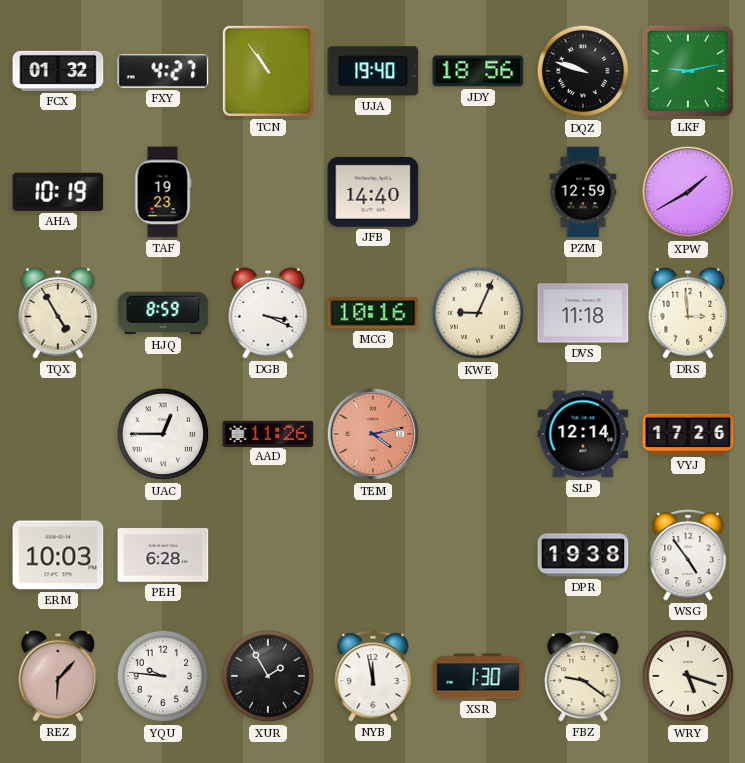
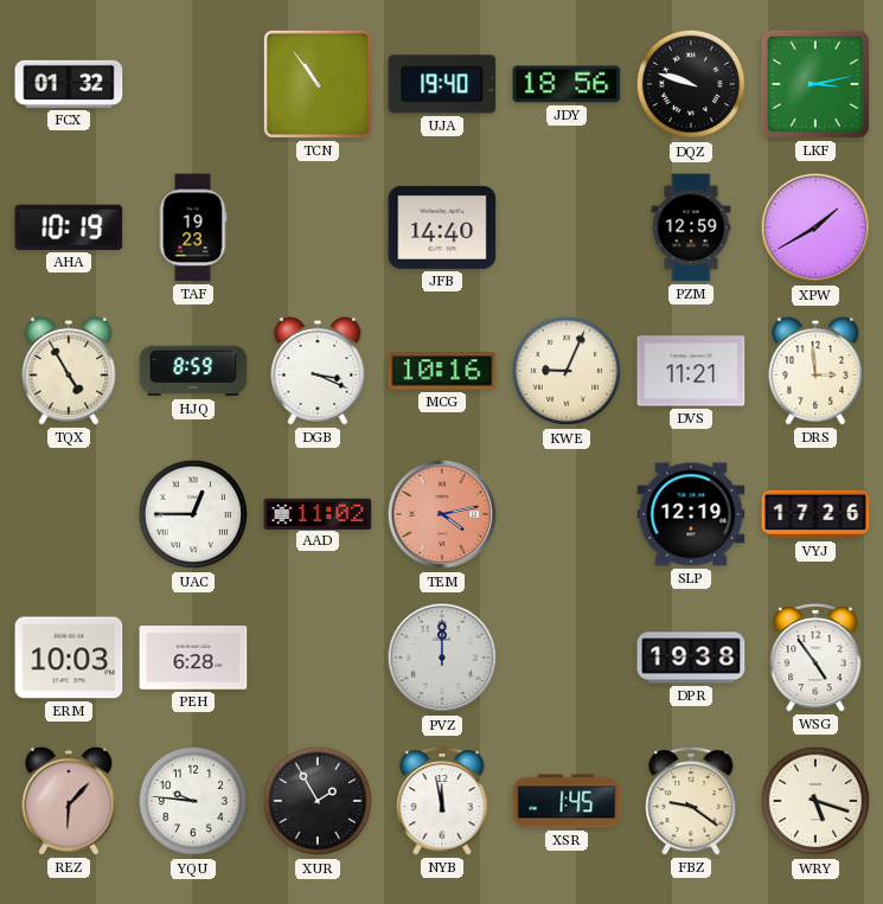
FXY: 4:27 -> none
LKF: 9:13 -> 3:13
DVS: 11:18 -> 11:21
AAD: 11:26 -> 11:02
SLP: 12:14 -> 12:19
PVZ: none -> 12:00
XSR: 1:30 -> 1:45
